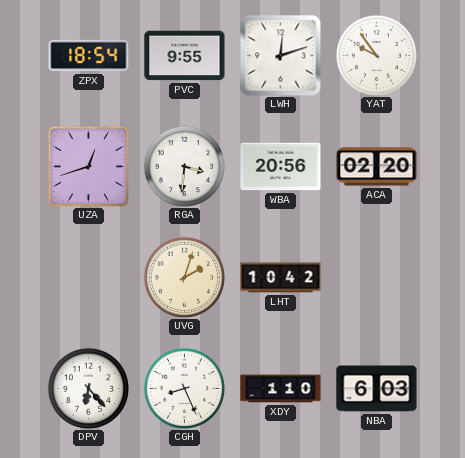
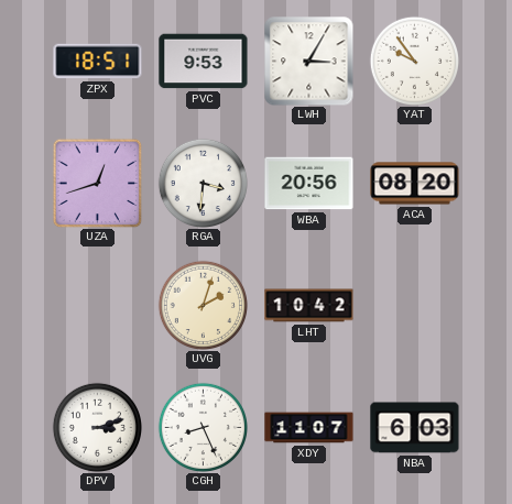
ZPX: 18:54 -> 18:51
PVC: 9:55 -> 9:53
LWH: 12:12 -> 3:05
ACA: 02:20 -> 08:20
DPV: 6:23 -> 3:12
XDY: 1:10 -> 11:07
